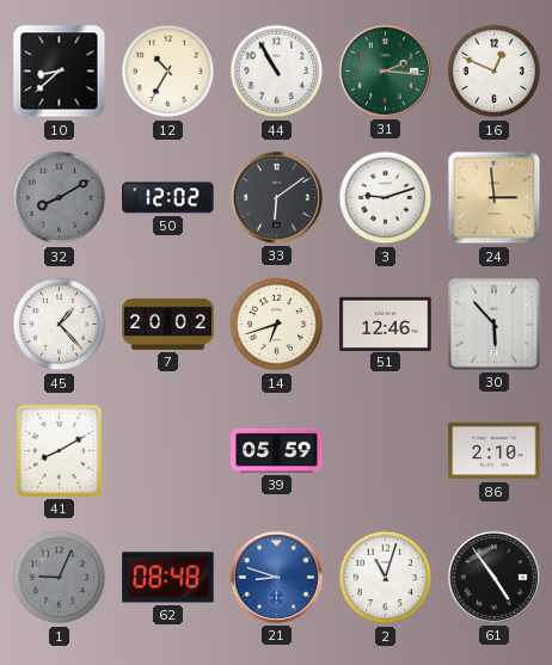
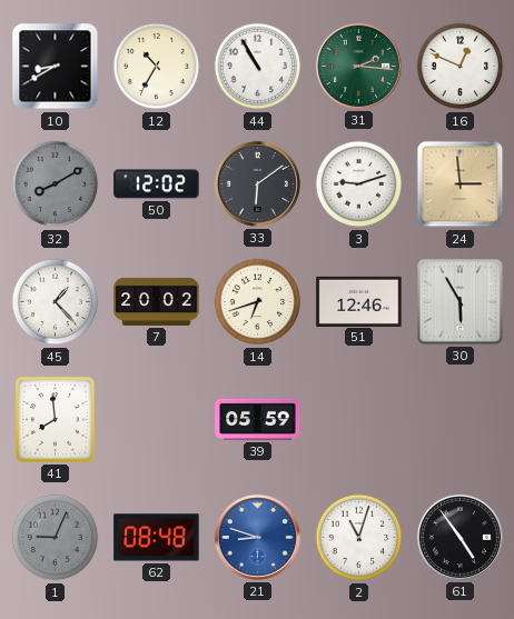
10: 8:38 -> 8:40
30: 5:53 -> 5:55
41: 8:10 -> 7:59
86: 2:10 -> none
